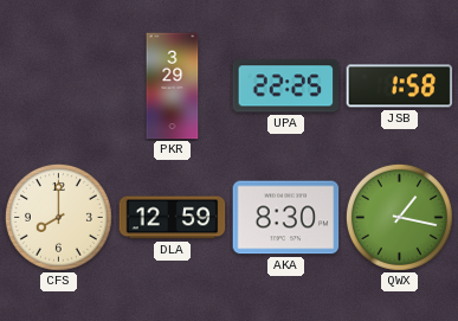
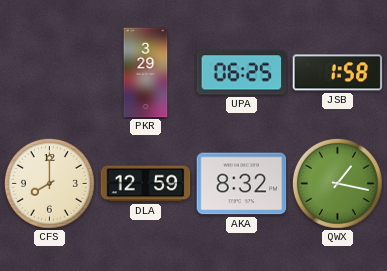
UPA: 22:25 -> 06:25
AKA: 8:30 -> 8:32
